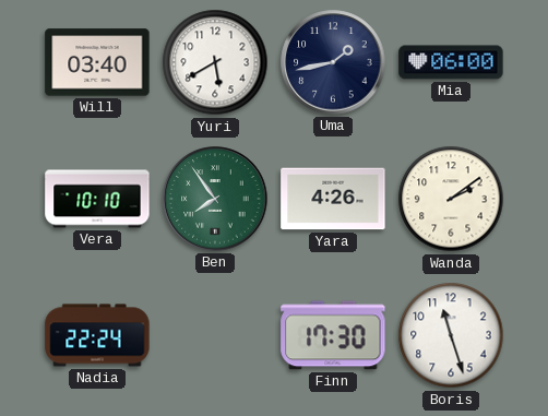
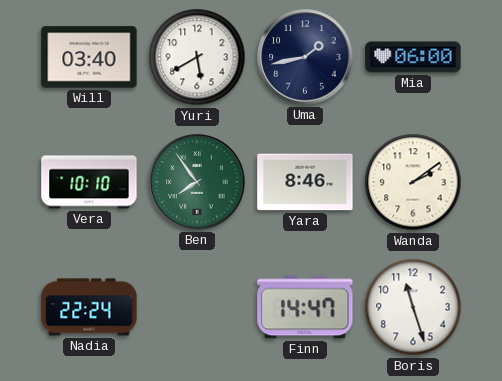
Yara: 4:26 -> 8:46
Finn: 17:30 -> 14:47
